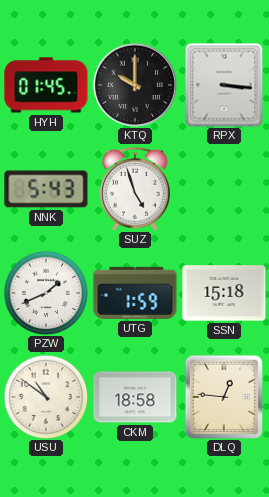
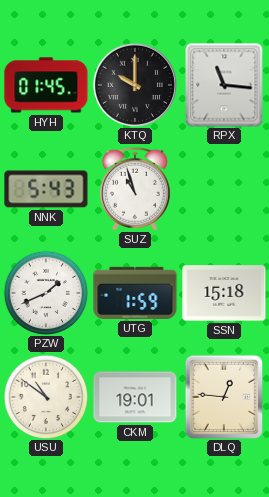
RPX: 3:16 -> 11:16
SUZ: 4:57 -> 10:57
CKM: 18:58 -> 19:01
